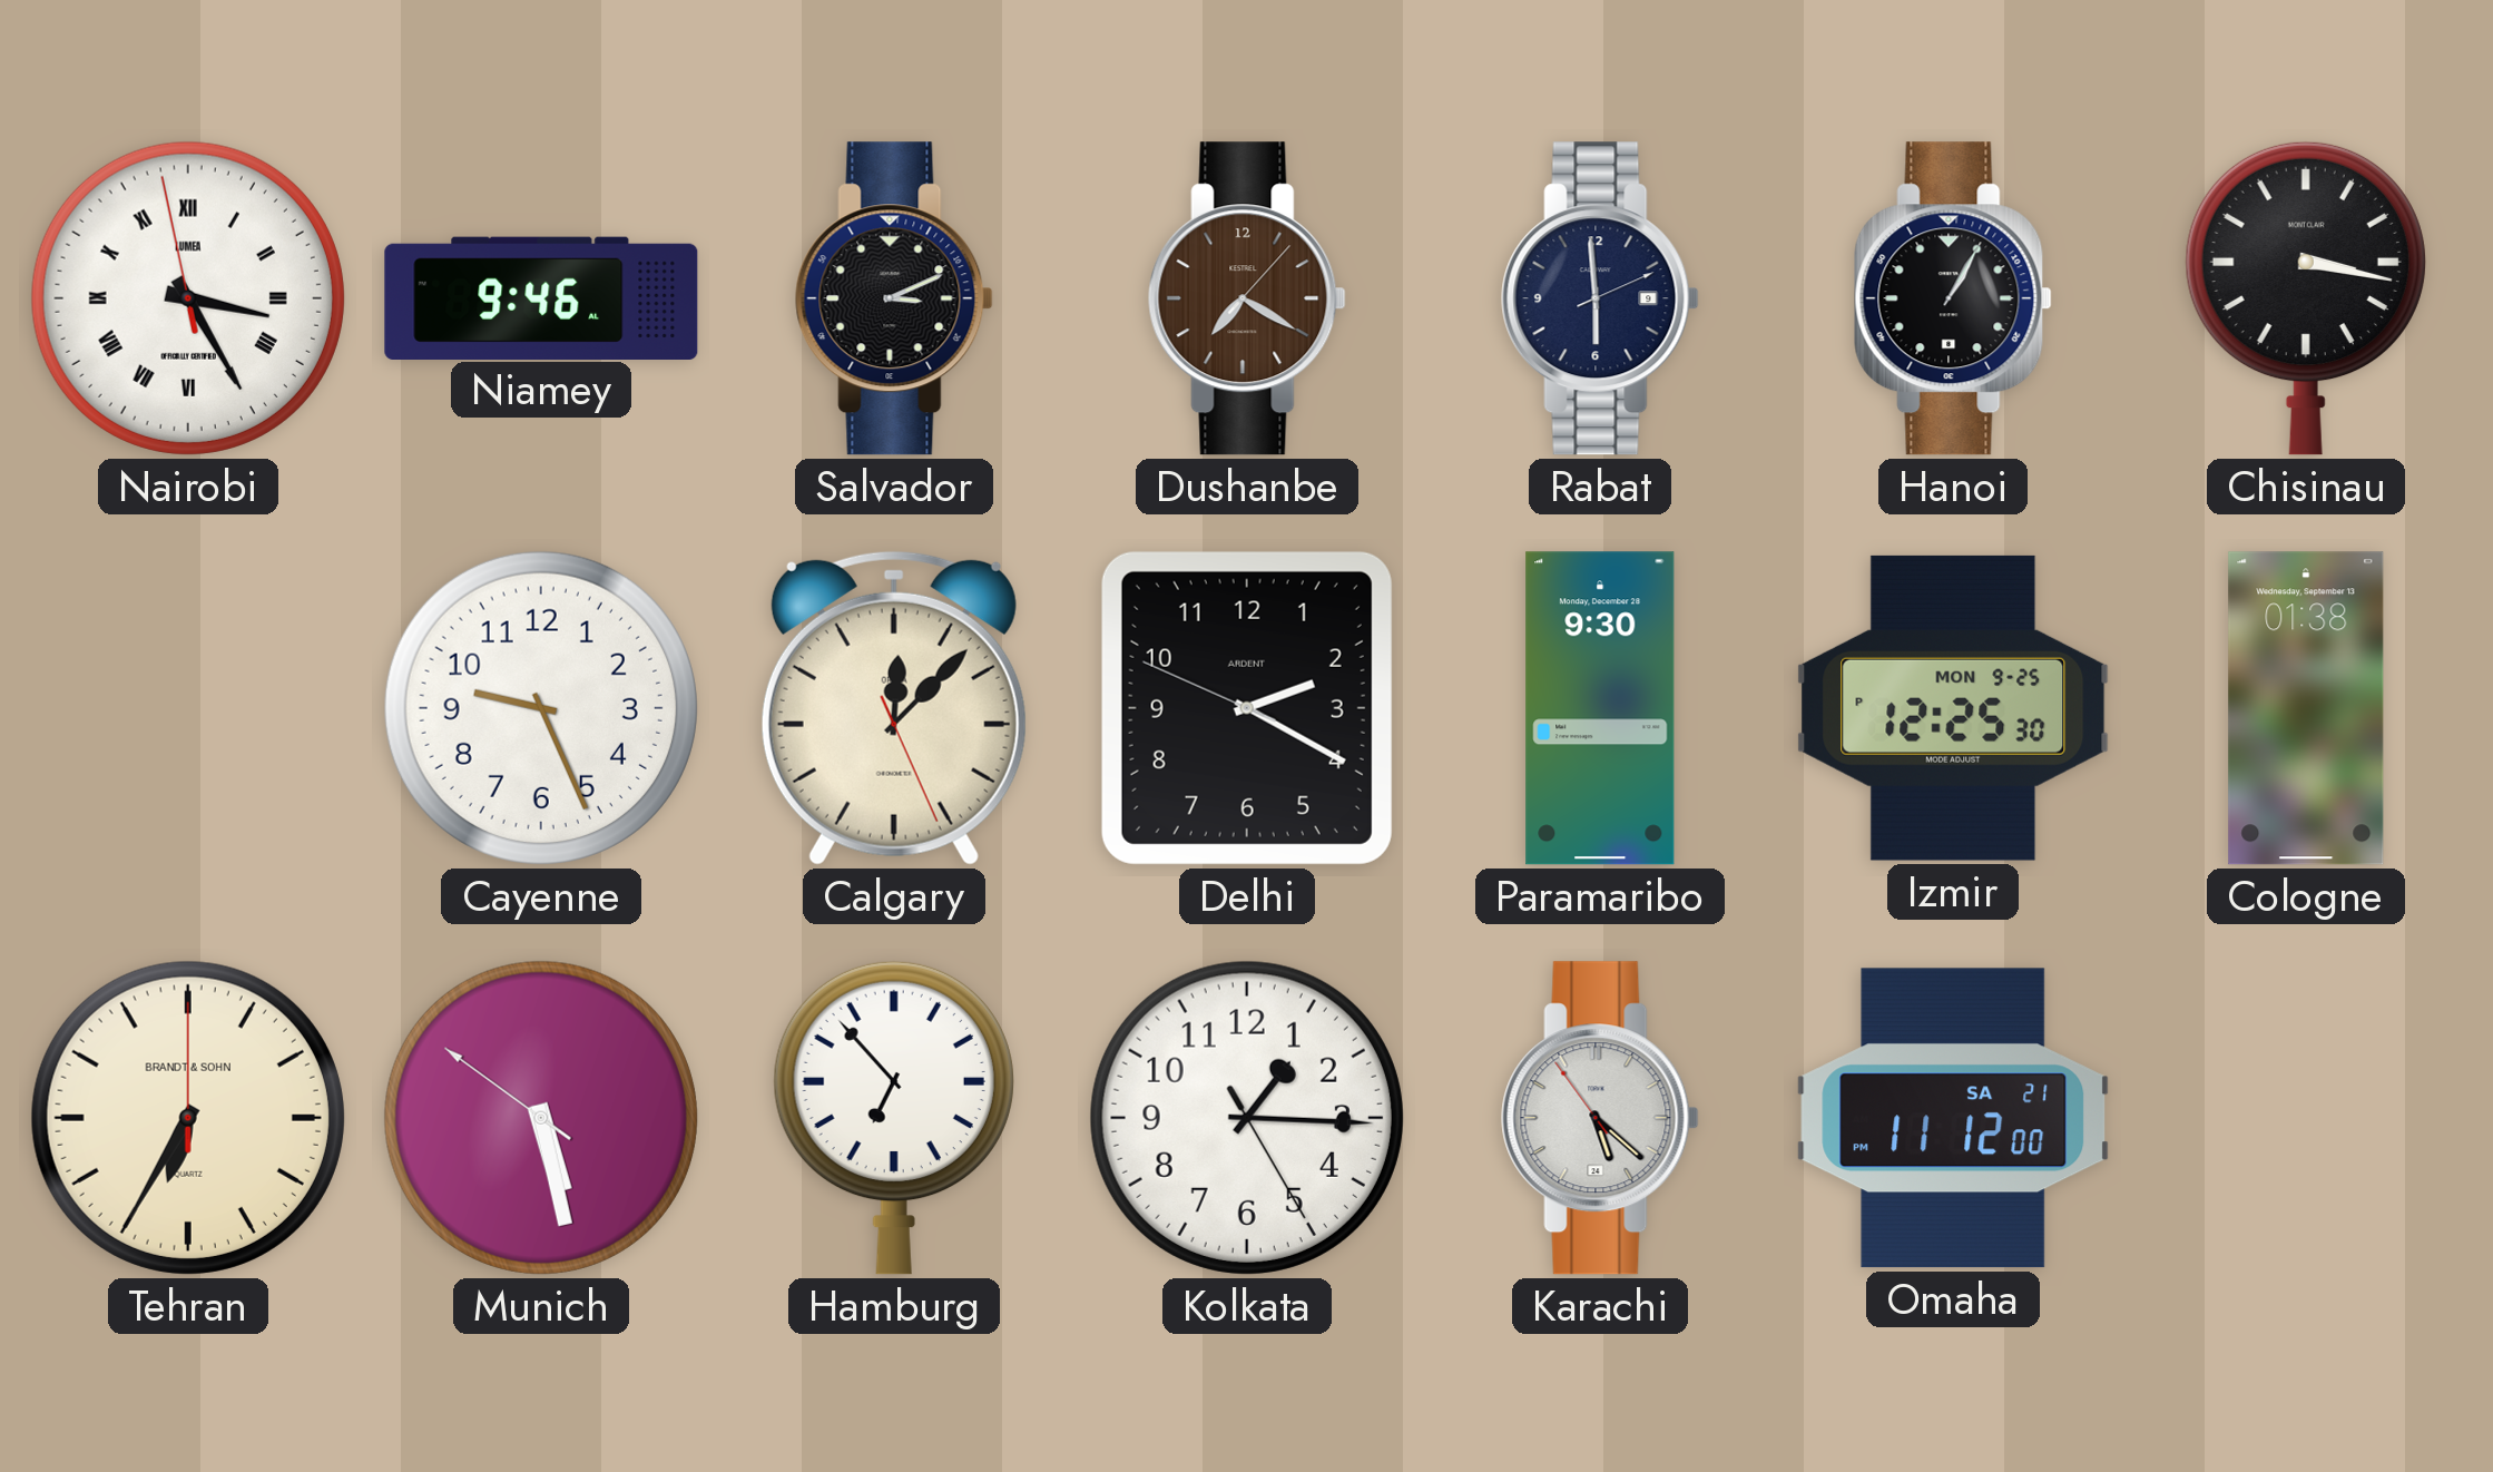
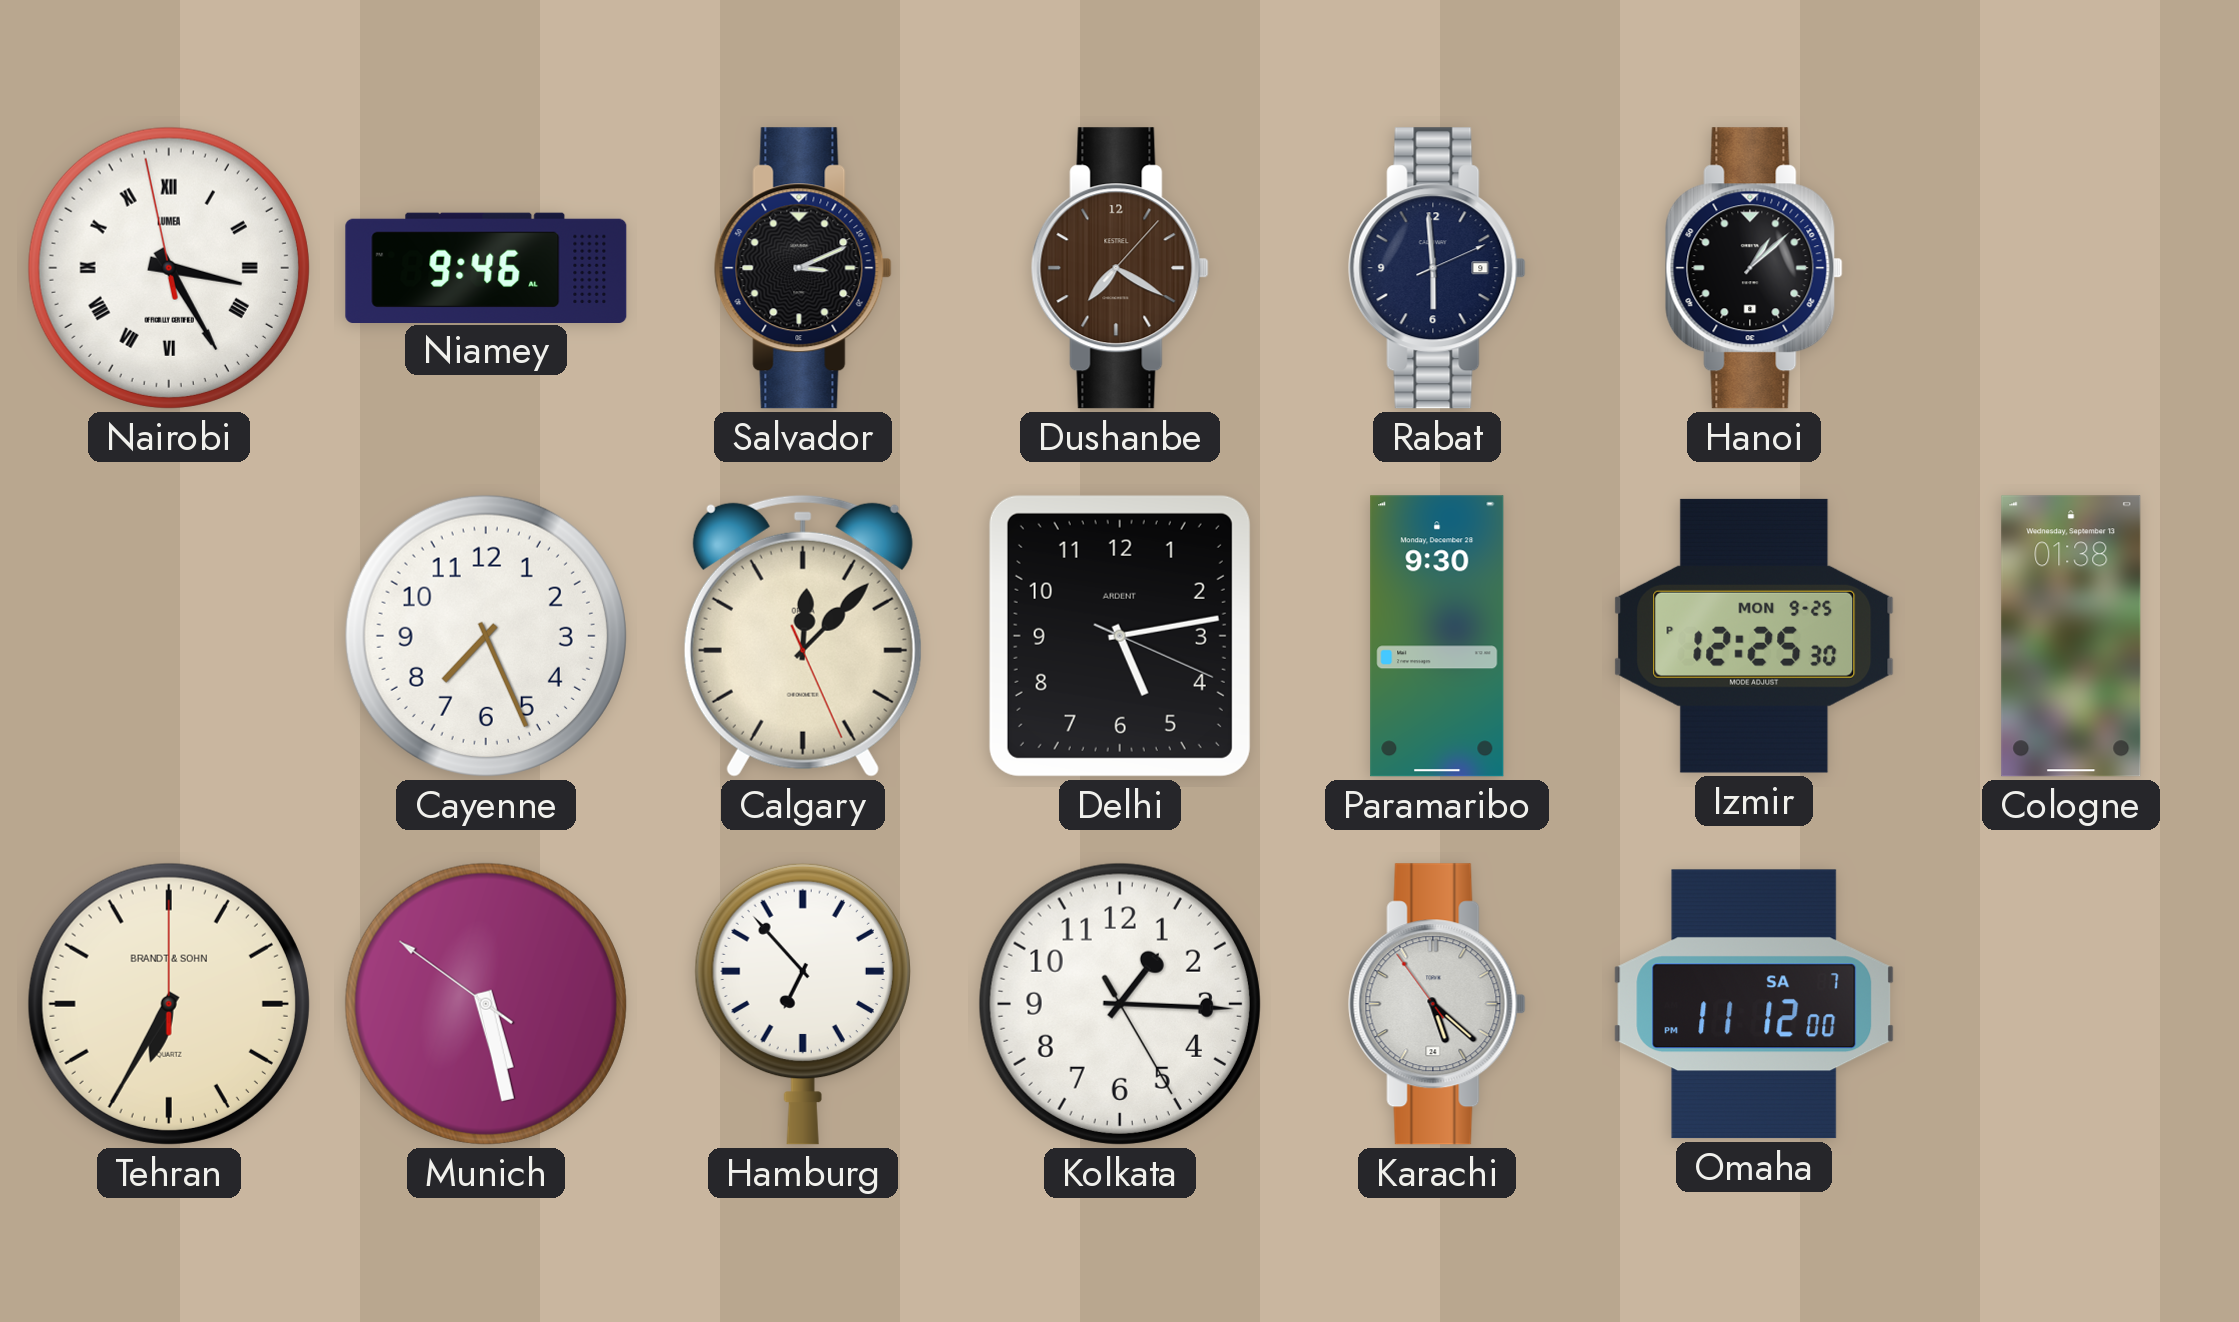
Hanoi: 1:05 -> 1:08
Chisinau: 3:17 -> none
Cayenne: 9:26 -> 7:26
Delhi: 2:19 -> 5:13
Omaha date: SA 21 -> SA 7
